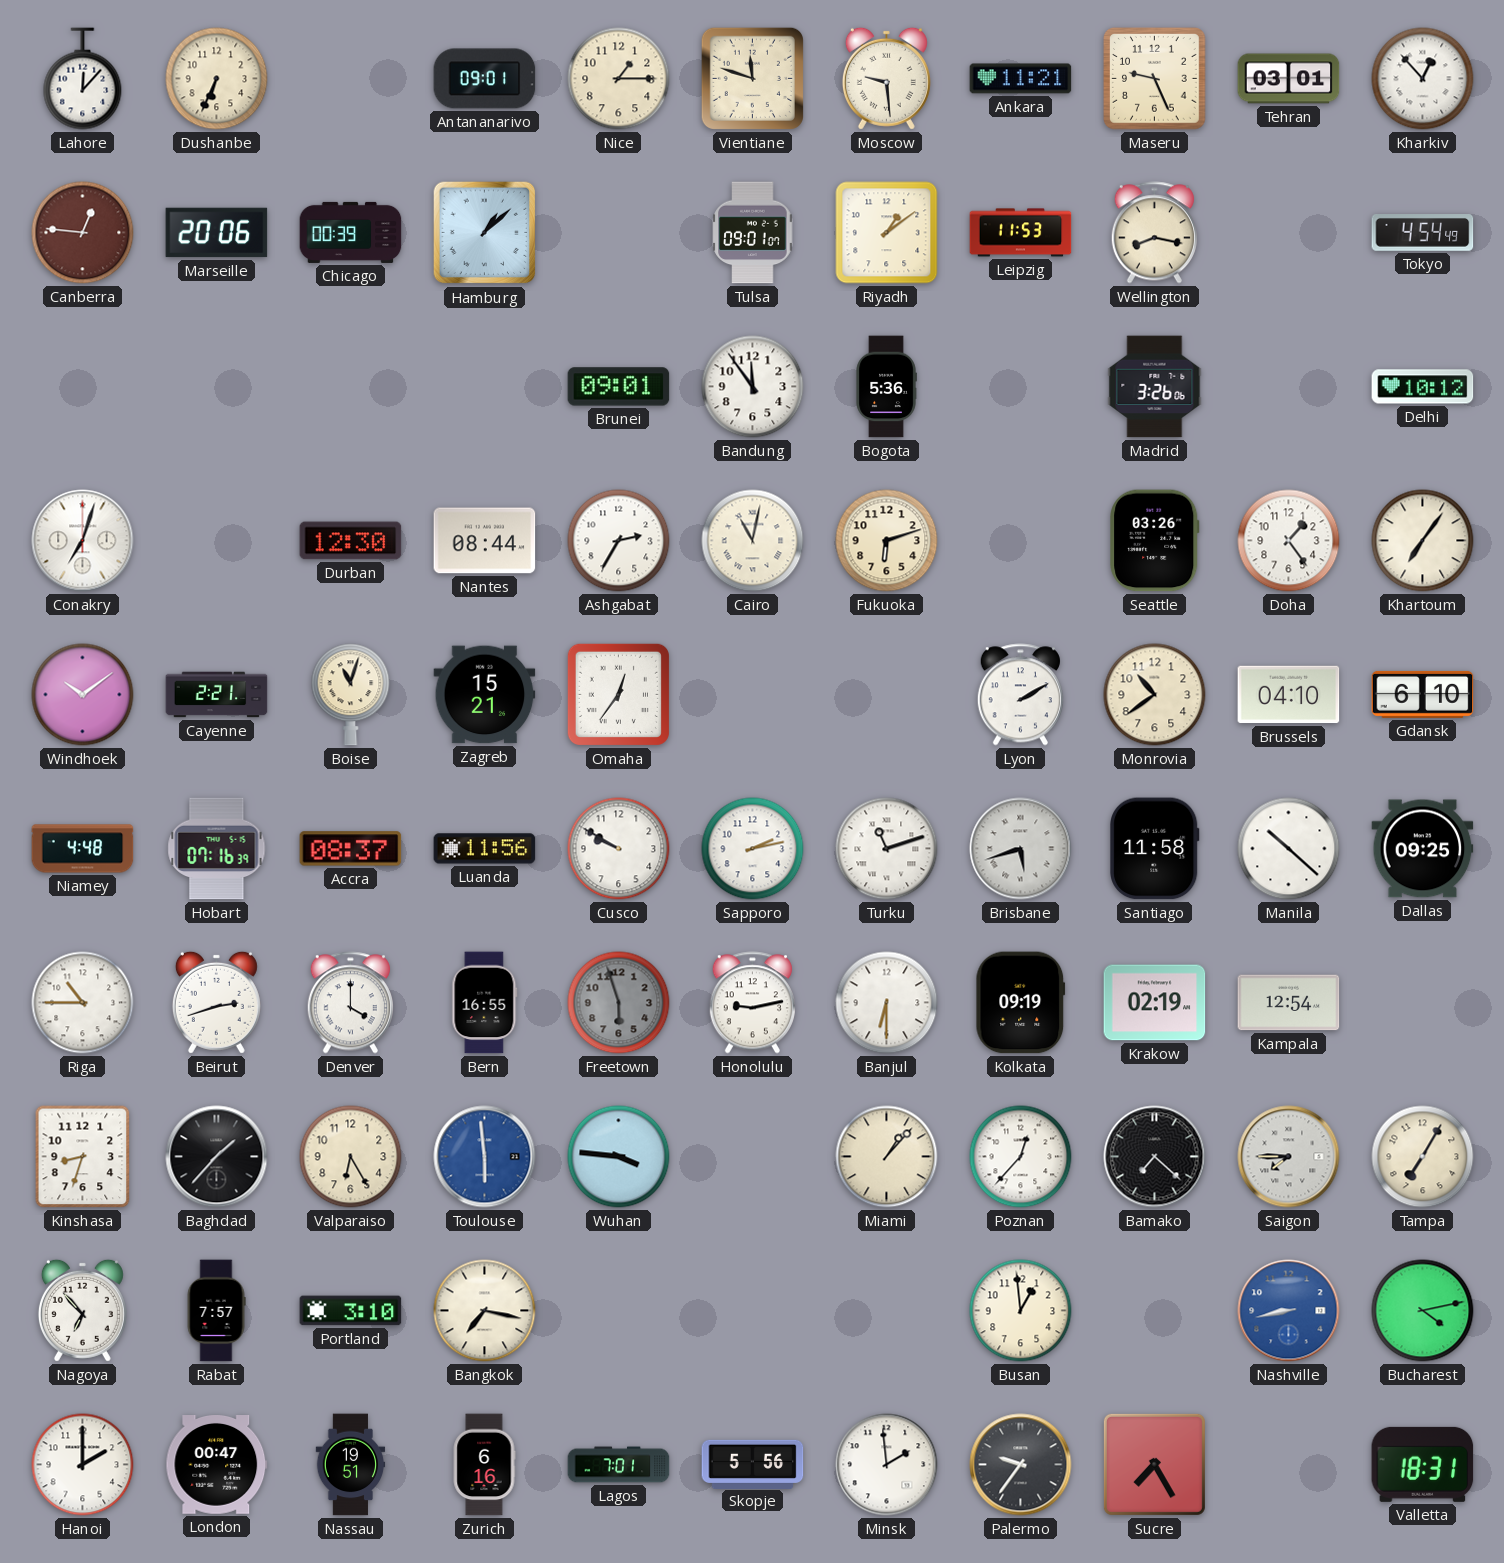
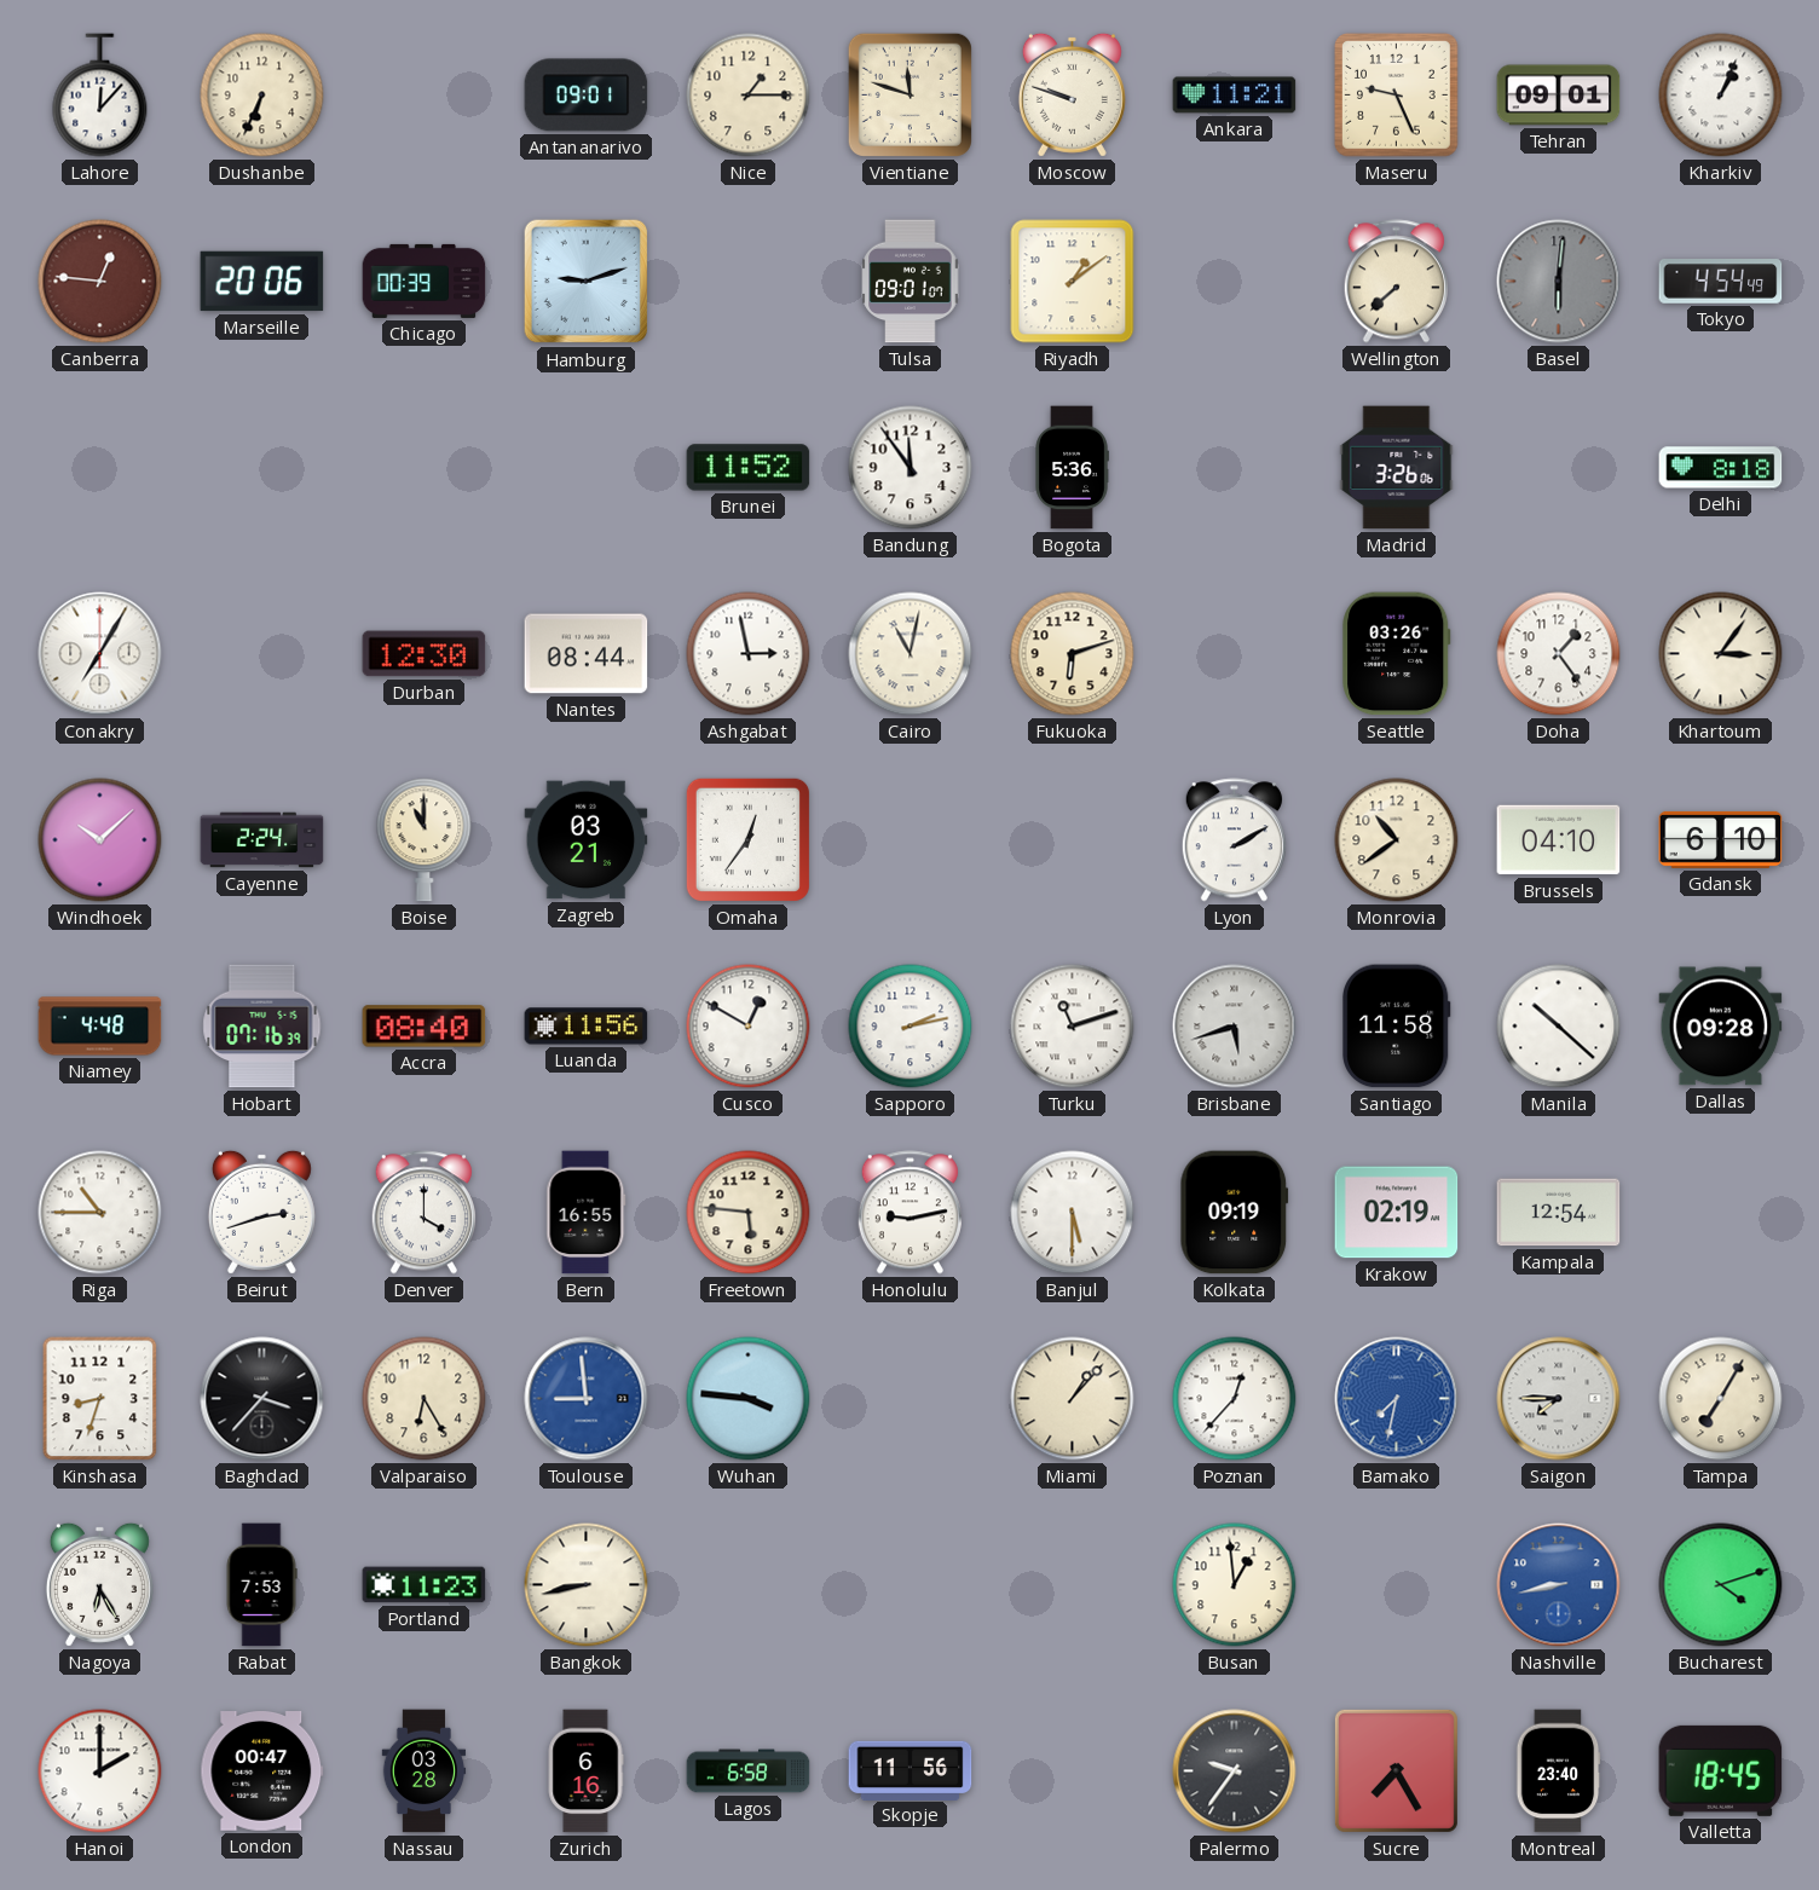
Moscow: 9:29 -> 9:48
Tehran: 03:01 -> 09:01
Kharkiv: 12:53 -> 1:04
Hamburg: 1:08 -> 9:12
Leipzig: 11:53 -> none
Wellington: 8:17 -> 7:38
Basel: none -> 6:01
Brunei: 09:01 -> 11:52
Delhi: 10:12 -> 8:18
Conakry: 7:03 -> 7:05
Ashgabat: 2:35 -> 2:58
Khartoum: 7:06 -> 3:06
Windhoek: 10:09 -> 10:08
Cayenne: 2:21 -> 2:24
Boise: 11:03 -> 11:00
Zagreb: 15:21 -> 03:21
Accra: 08:37 -> 08:40
Cusco: 9:50 -> 12:50
Dallas: 09:25 -> 09:28
Freetown: 5:57 -> 5:46
Freetown dial: grey -> cream
Banjul: 6:30 -> 5:30
Baghdad: 1:37 -> 3:37
Toulouse: 5:59 -> 8:59
Bamako: 7:22 -> 7:32
Bamako dial: black -> blue
Nagoya: 6:53 -> 6:25
Rabat: 7:57 -> 7:53
Portland: 3:10 -> 11:23
Bangkok: 7:17 -> 8:43
Bucharest: 4:13 -> 4:12
Nassau: 19:51 -> 03:28
Lagos: 7:01 -> 6:58
Skopje: 5:56 -> 11:56
Minsk: 1:59 -> none
Montreal: none -> 23:40
Valletta: 18:31 -> 18:45
